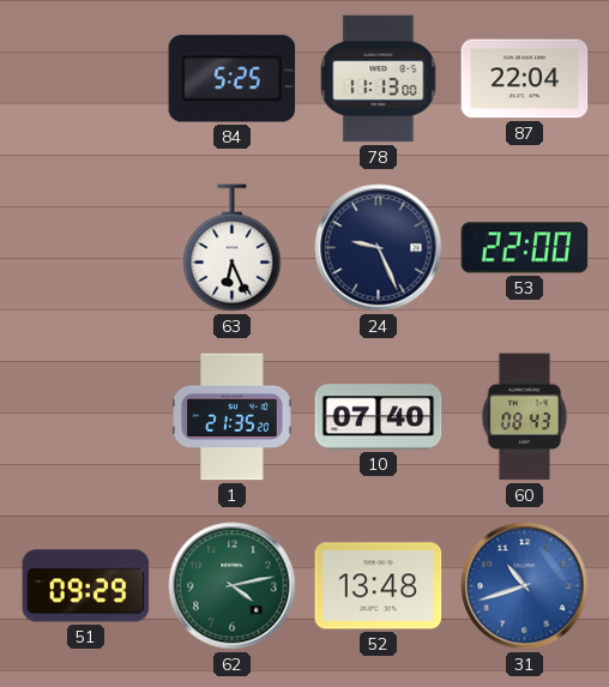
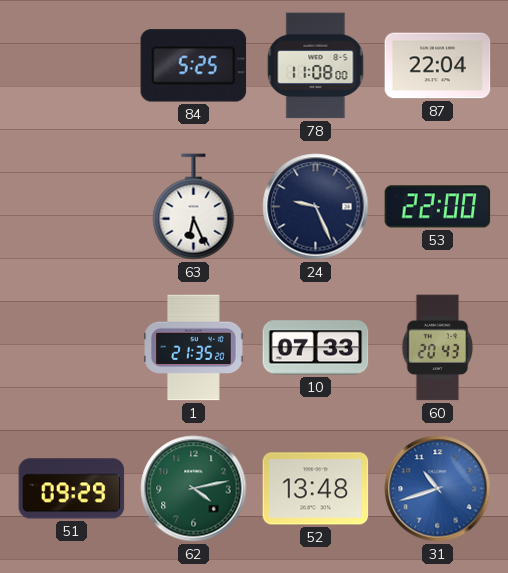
78: 11:13 -> 11:08
10: 07:40 -> 07:33
60: 08:43 -> 20:43
